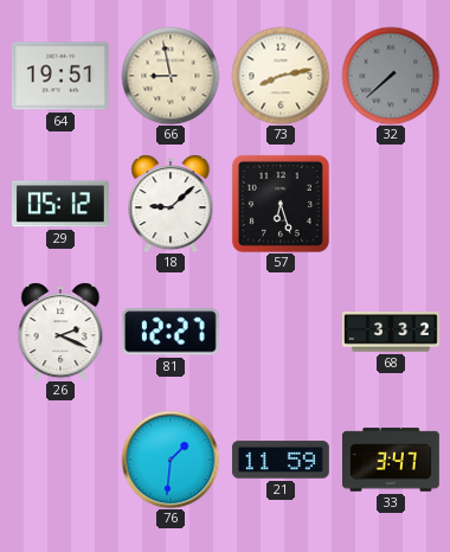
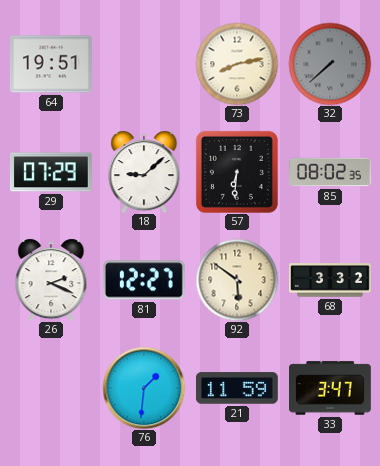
66: 8:58 -> none
29: 05:12 -> 07:29
57: 6:27 -> 6:31
85: none -> 08:02
92: none -> 5:51
